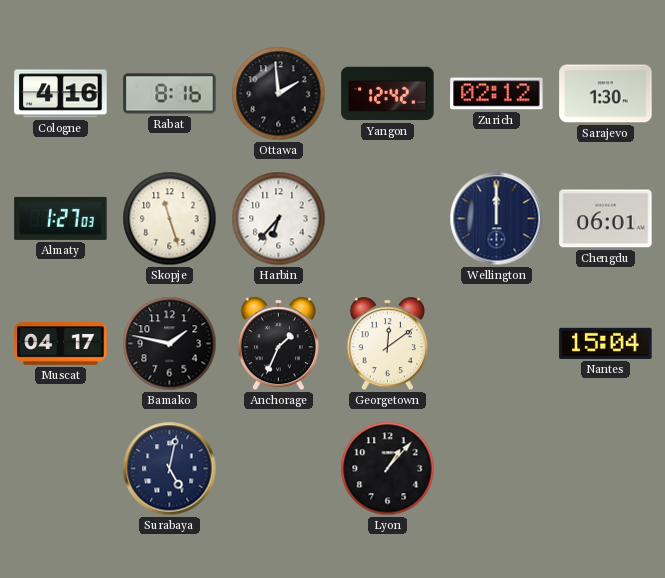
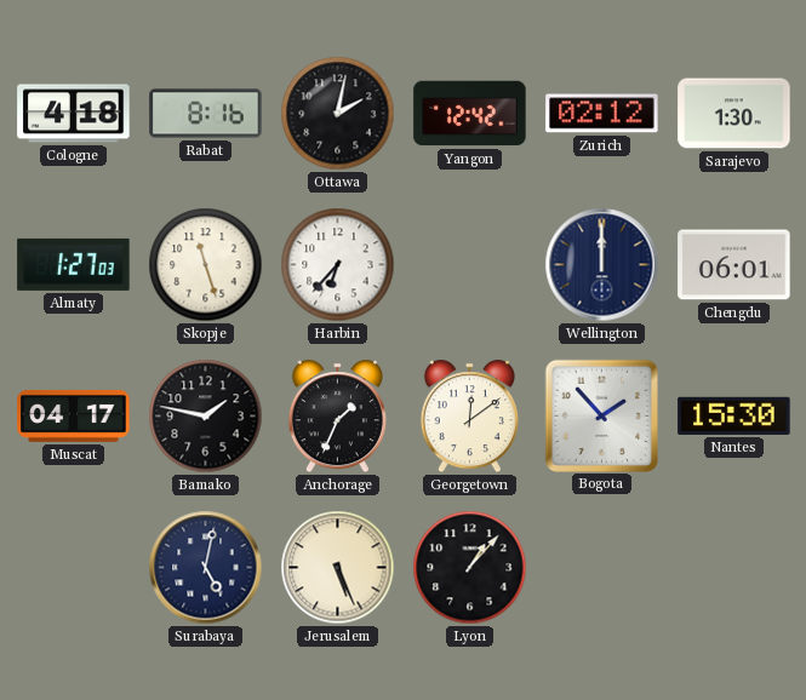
Cologne: 4:16 -> 4:18
Ottawa: 1:59 -> 2:02
Bogota: none -> 1:53
Nantes: 15:04 -> 15:30
Jerusalem: none -> 5:26
